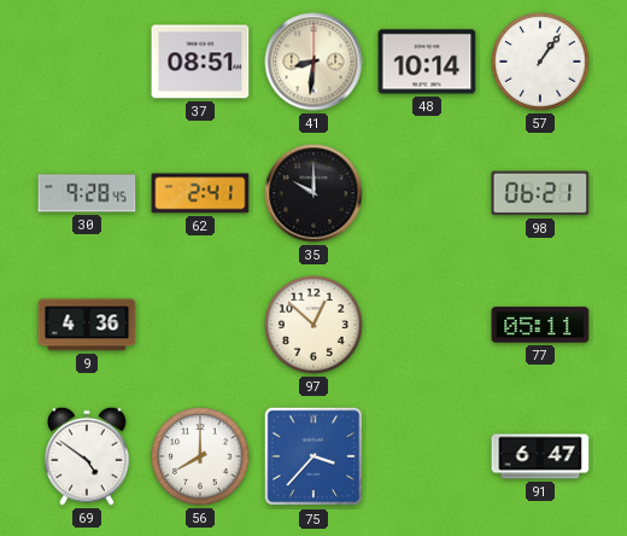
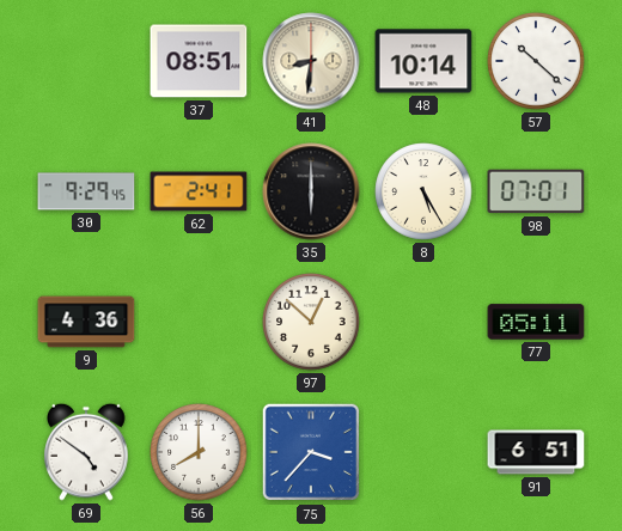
57: 1:06 -> 10:22
30: 9:28 -> 9:29
35: 10:00 -> 6:00
8: none -> 5:25
98: 06:21 -> 07:01
91: 6:47 -> 6:51
